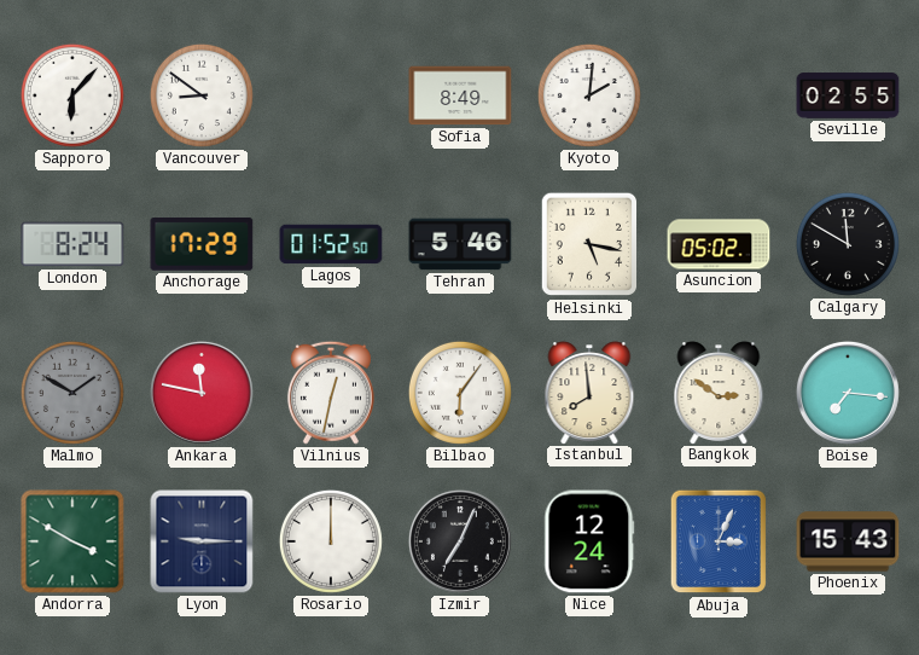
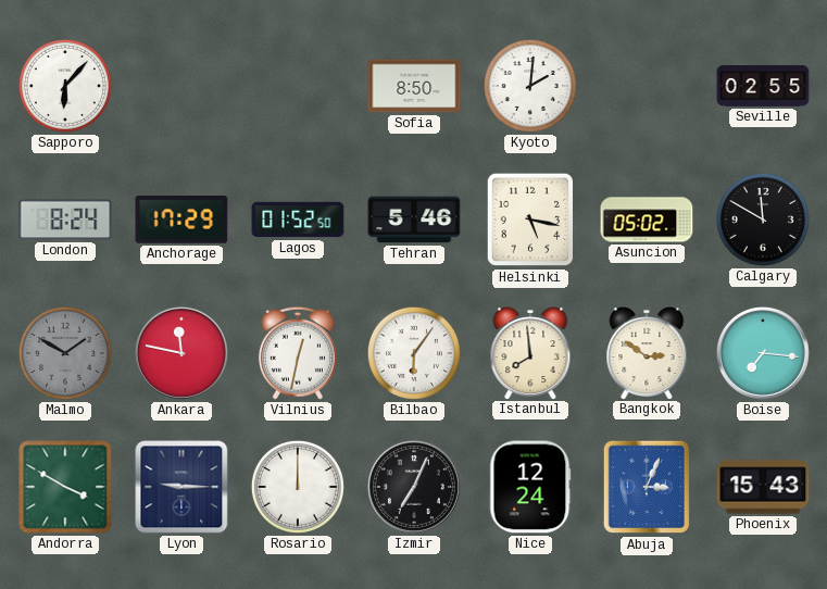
Vancouver: 8:51 -> none
Sofia: 8:49 -> 8:50
